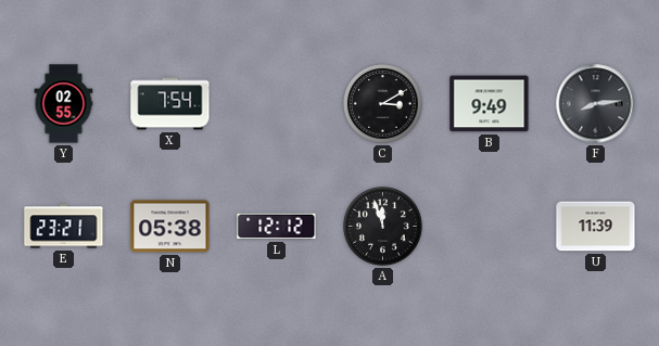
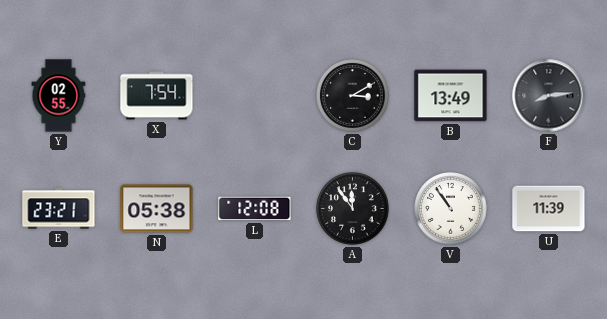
B: 9:49 -> 13:49
L: 12:12 -> 12:08
A: 11:57 -> 11:54
V: none -> 10:54
